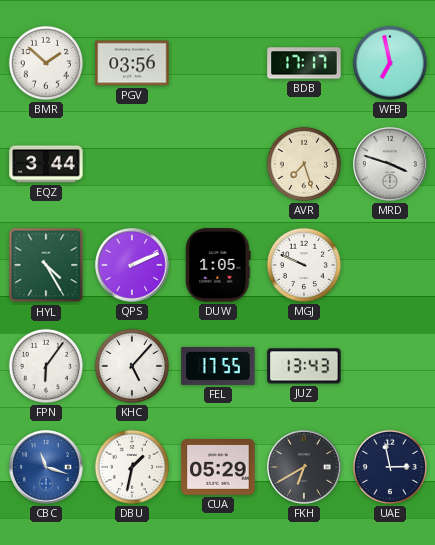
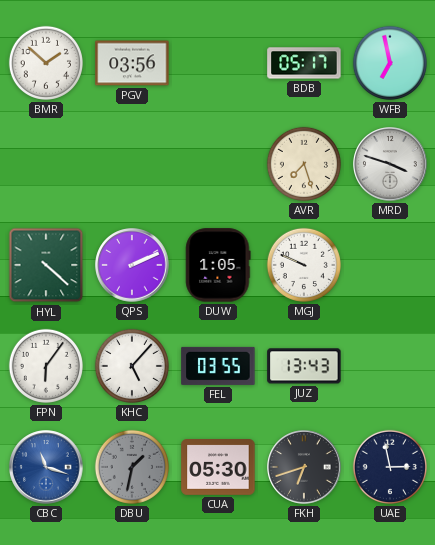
BDB: 17:17 -> 05:17
EQZ: 3:44 -> none
HYL: 4:25 -> 4:22
FEL: 17:55 -> 03:55
DBU dial: white -> grey
CUA: 05:29 -> 05:30
FKH: 6:40 -> 6:42
